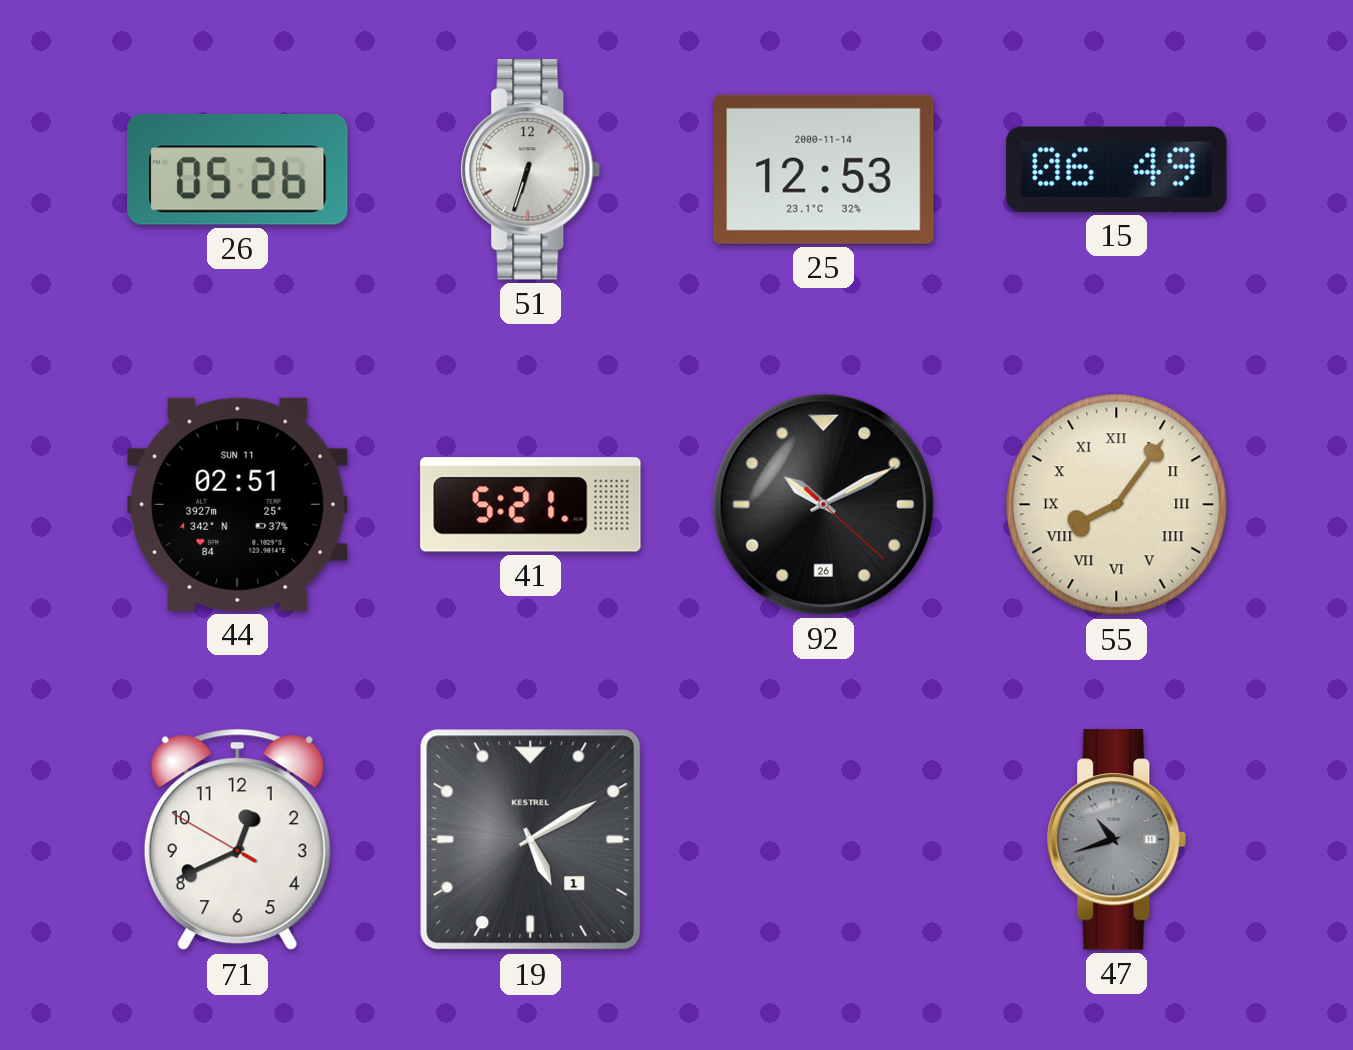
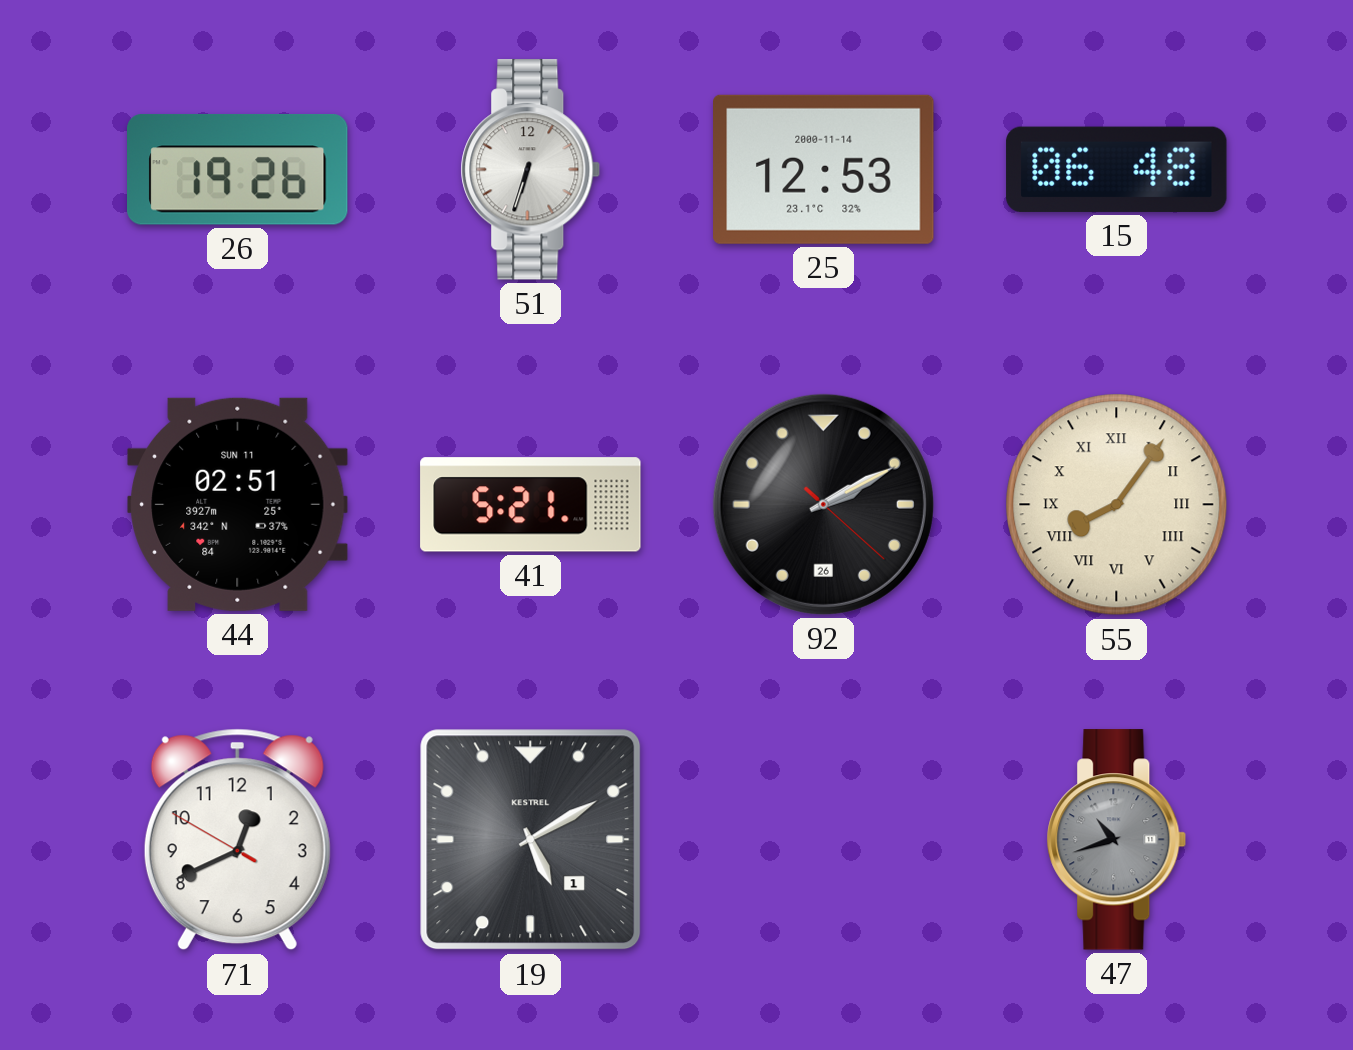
26: 05:26 -> 19:26
15: 06:49 -> 06:48
92: 10:10 -> 2:10
